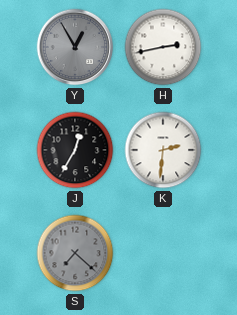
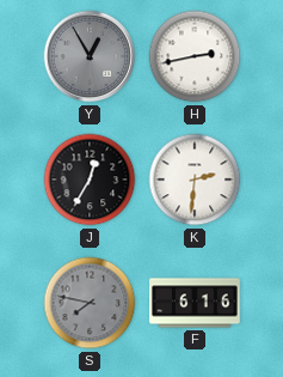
S: 7:22 -> 7:47
F: none -> 6:16
